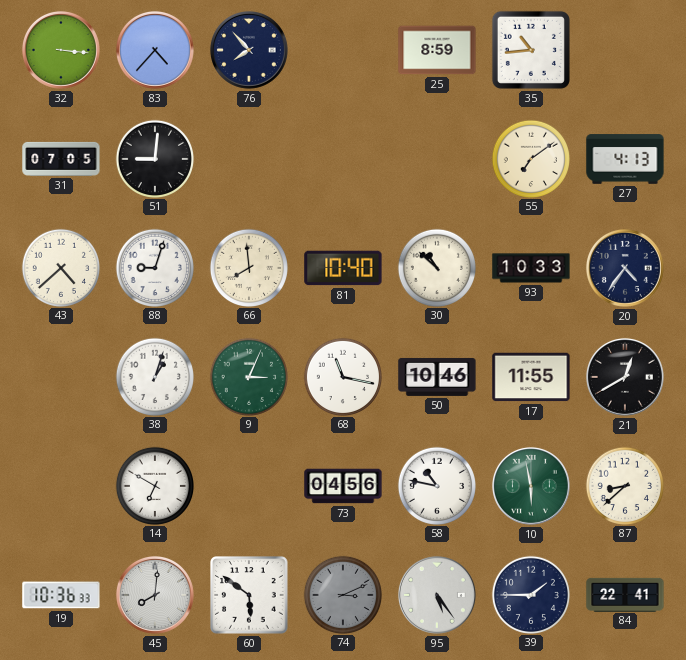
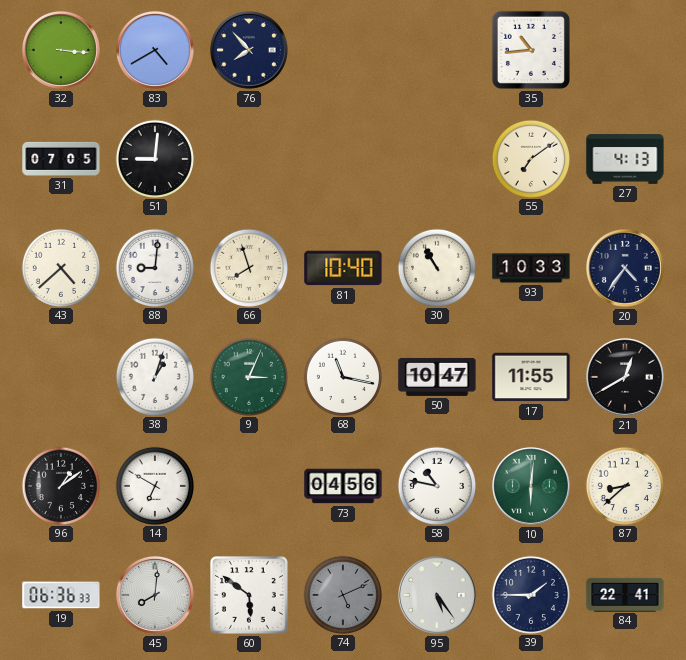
83: 4:37 -> 4:40
25: 8:59 -> none
88: 9:03 -> 9:01
66: 7:59 -> 7:57
30: 10:52 -> 10:55
50: 10:46 -> 10:47
96: none -> 1:09
10: 5:58 -> 6:01
19: 10:36 -> 06:36
74: 3:11 -> 5:11
